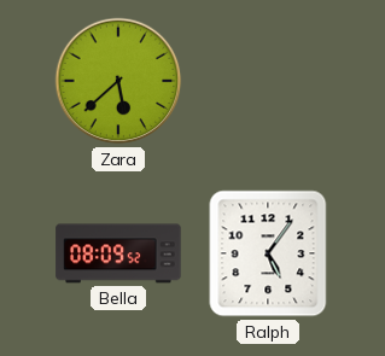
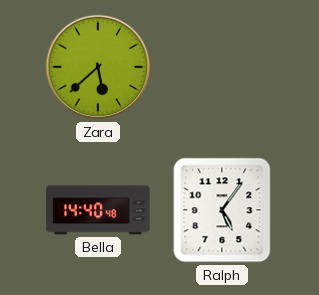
Bella: 08:09 -> 14:40
